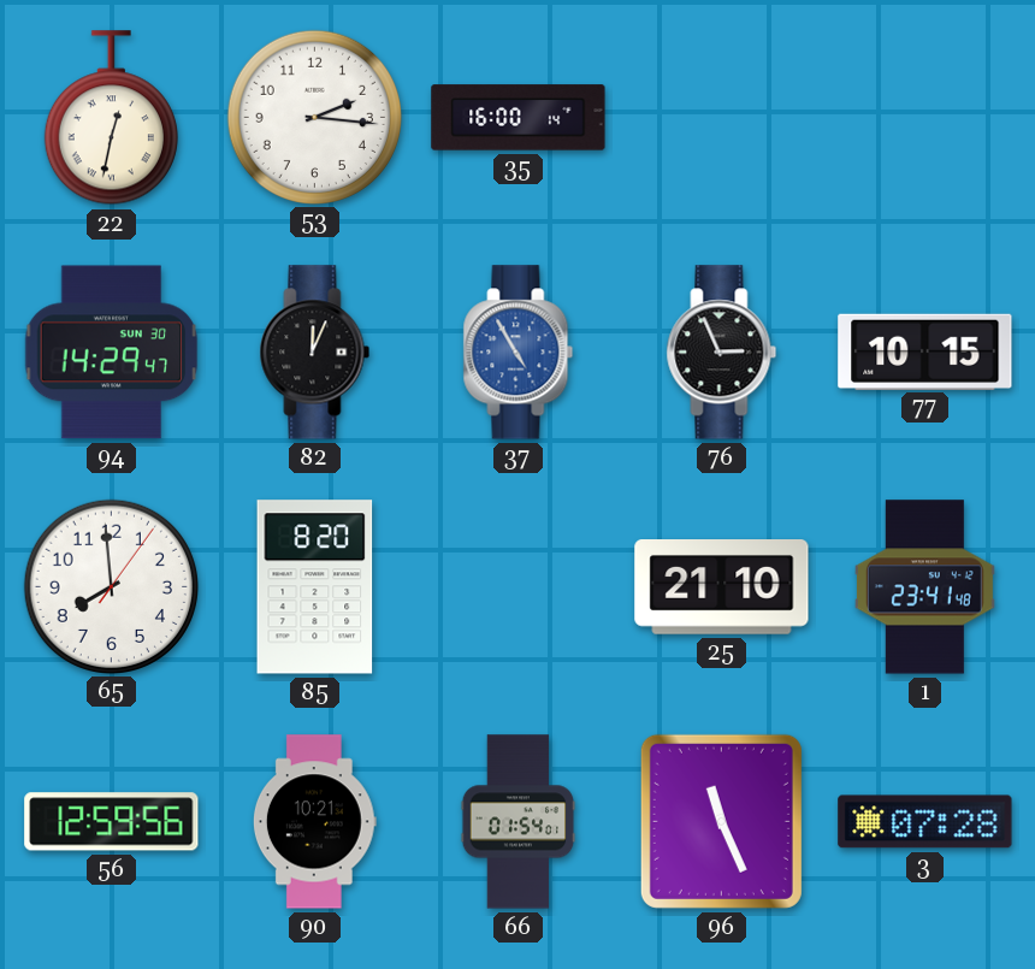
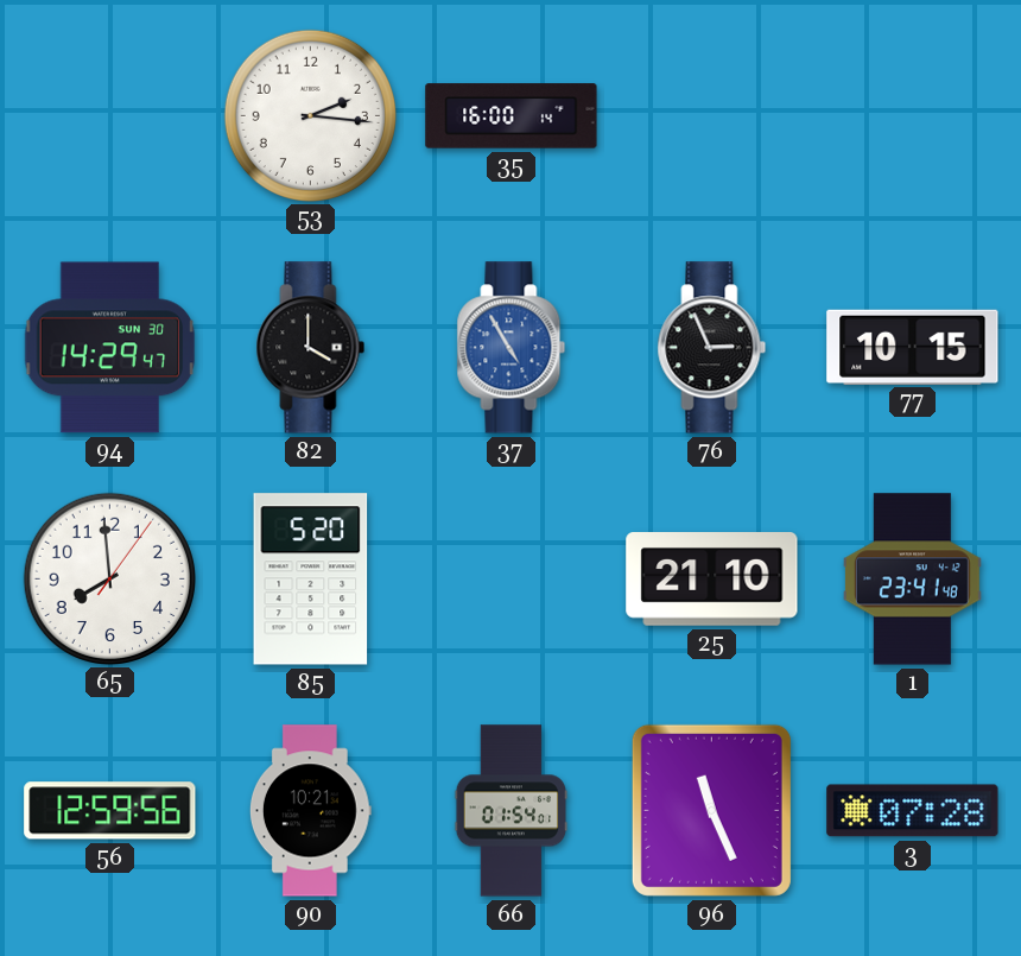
22: 12:32 -> none
82: 12:04 -> 4:00
85: 8:20 -> 5:20
